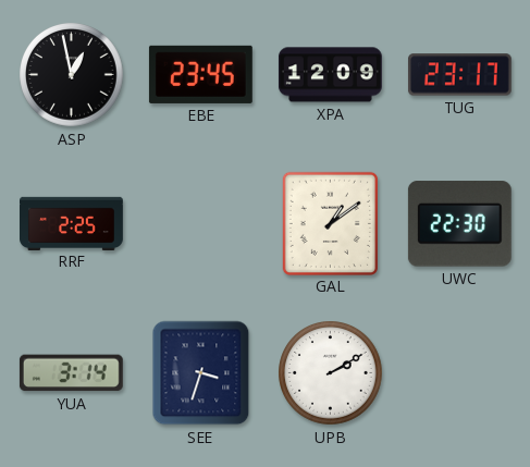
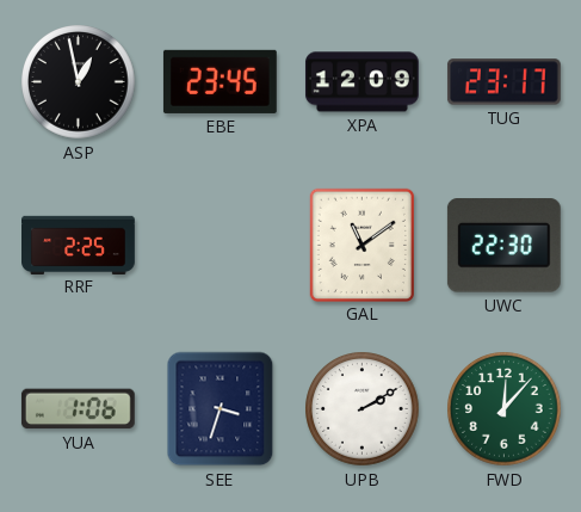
GAL: 1:09 -> 11:09
YUA: 3:14 -> 1:06
FWD: none -> 12:07
